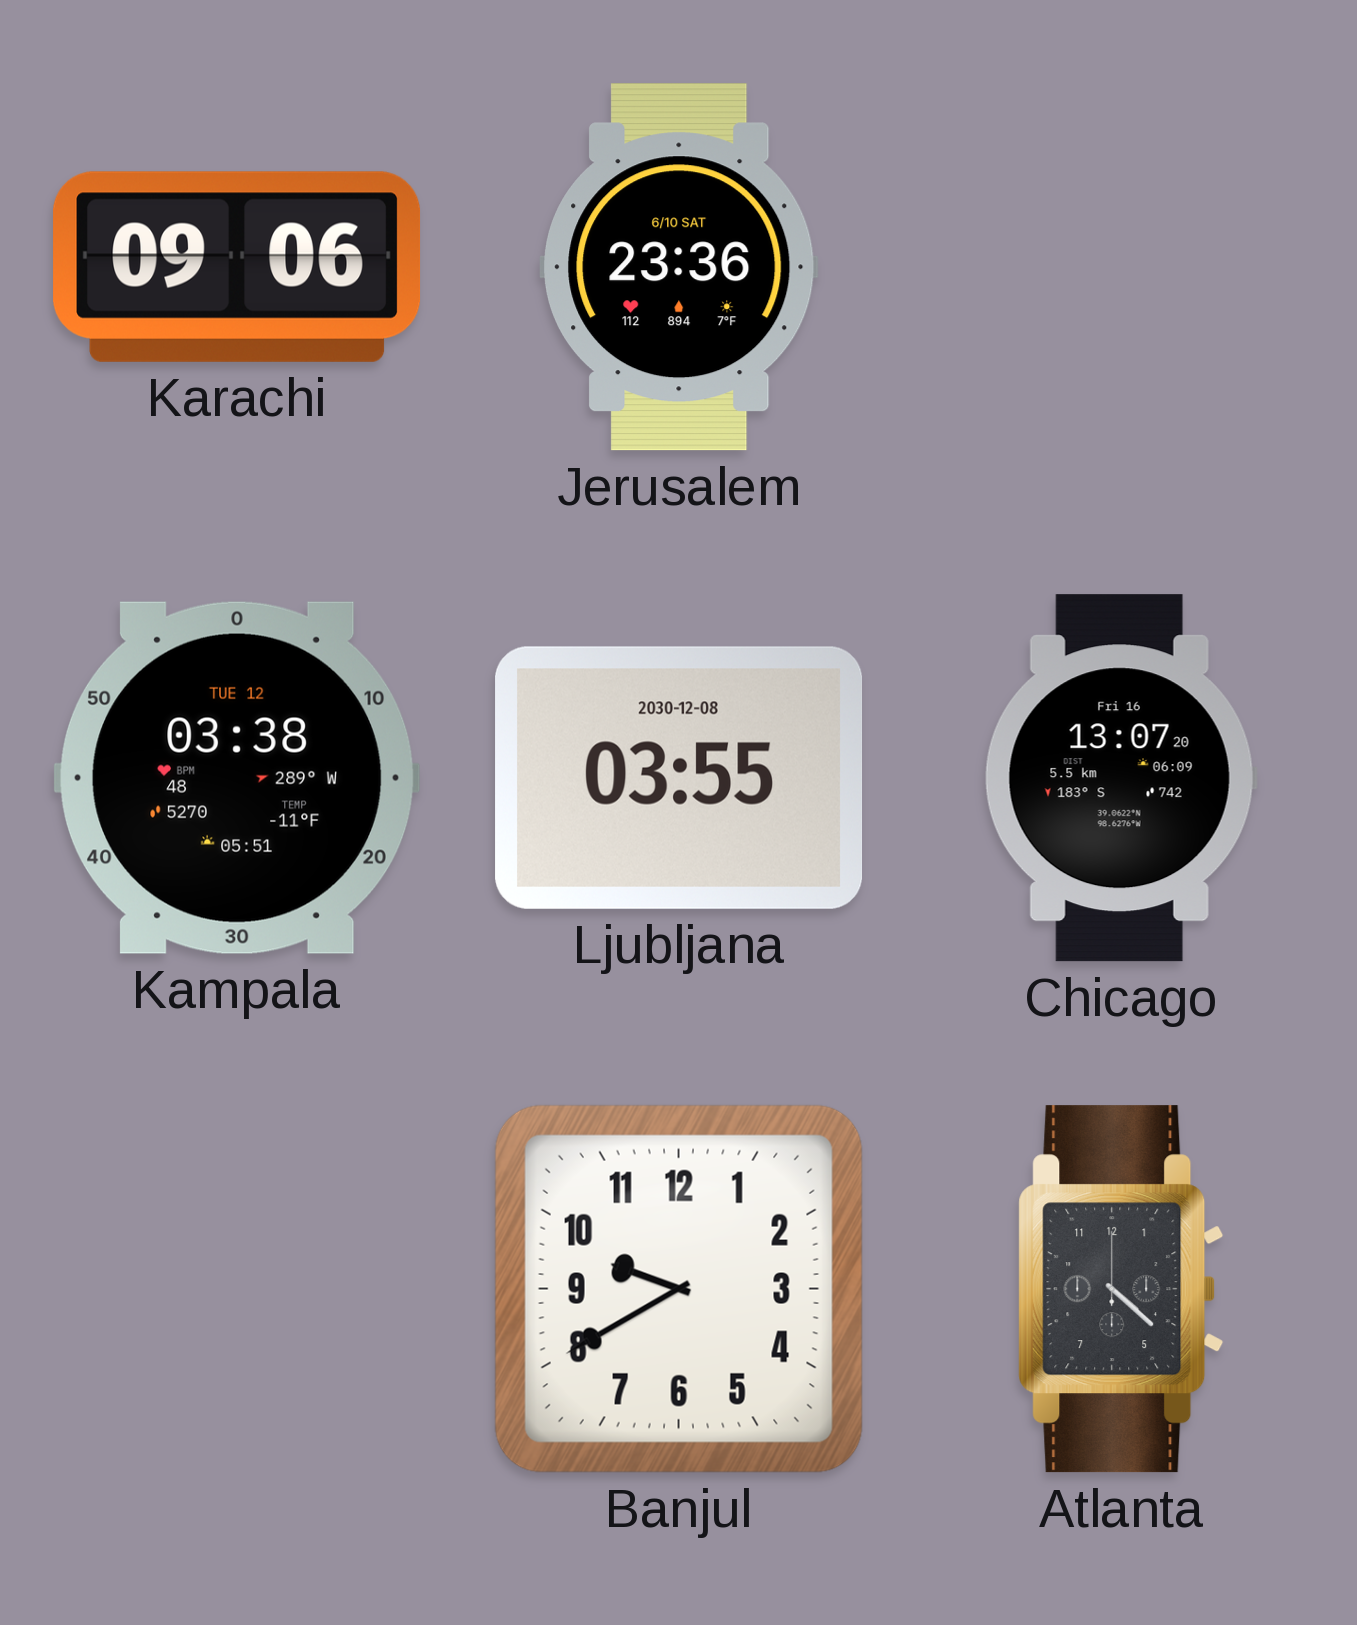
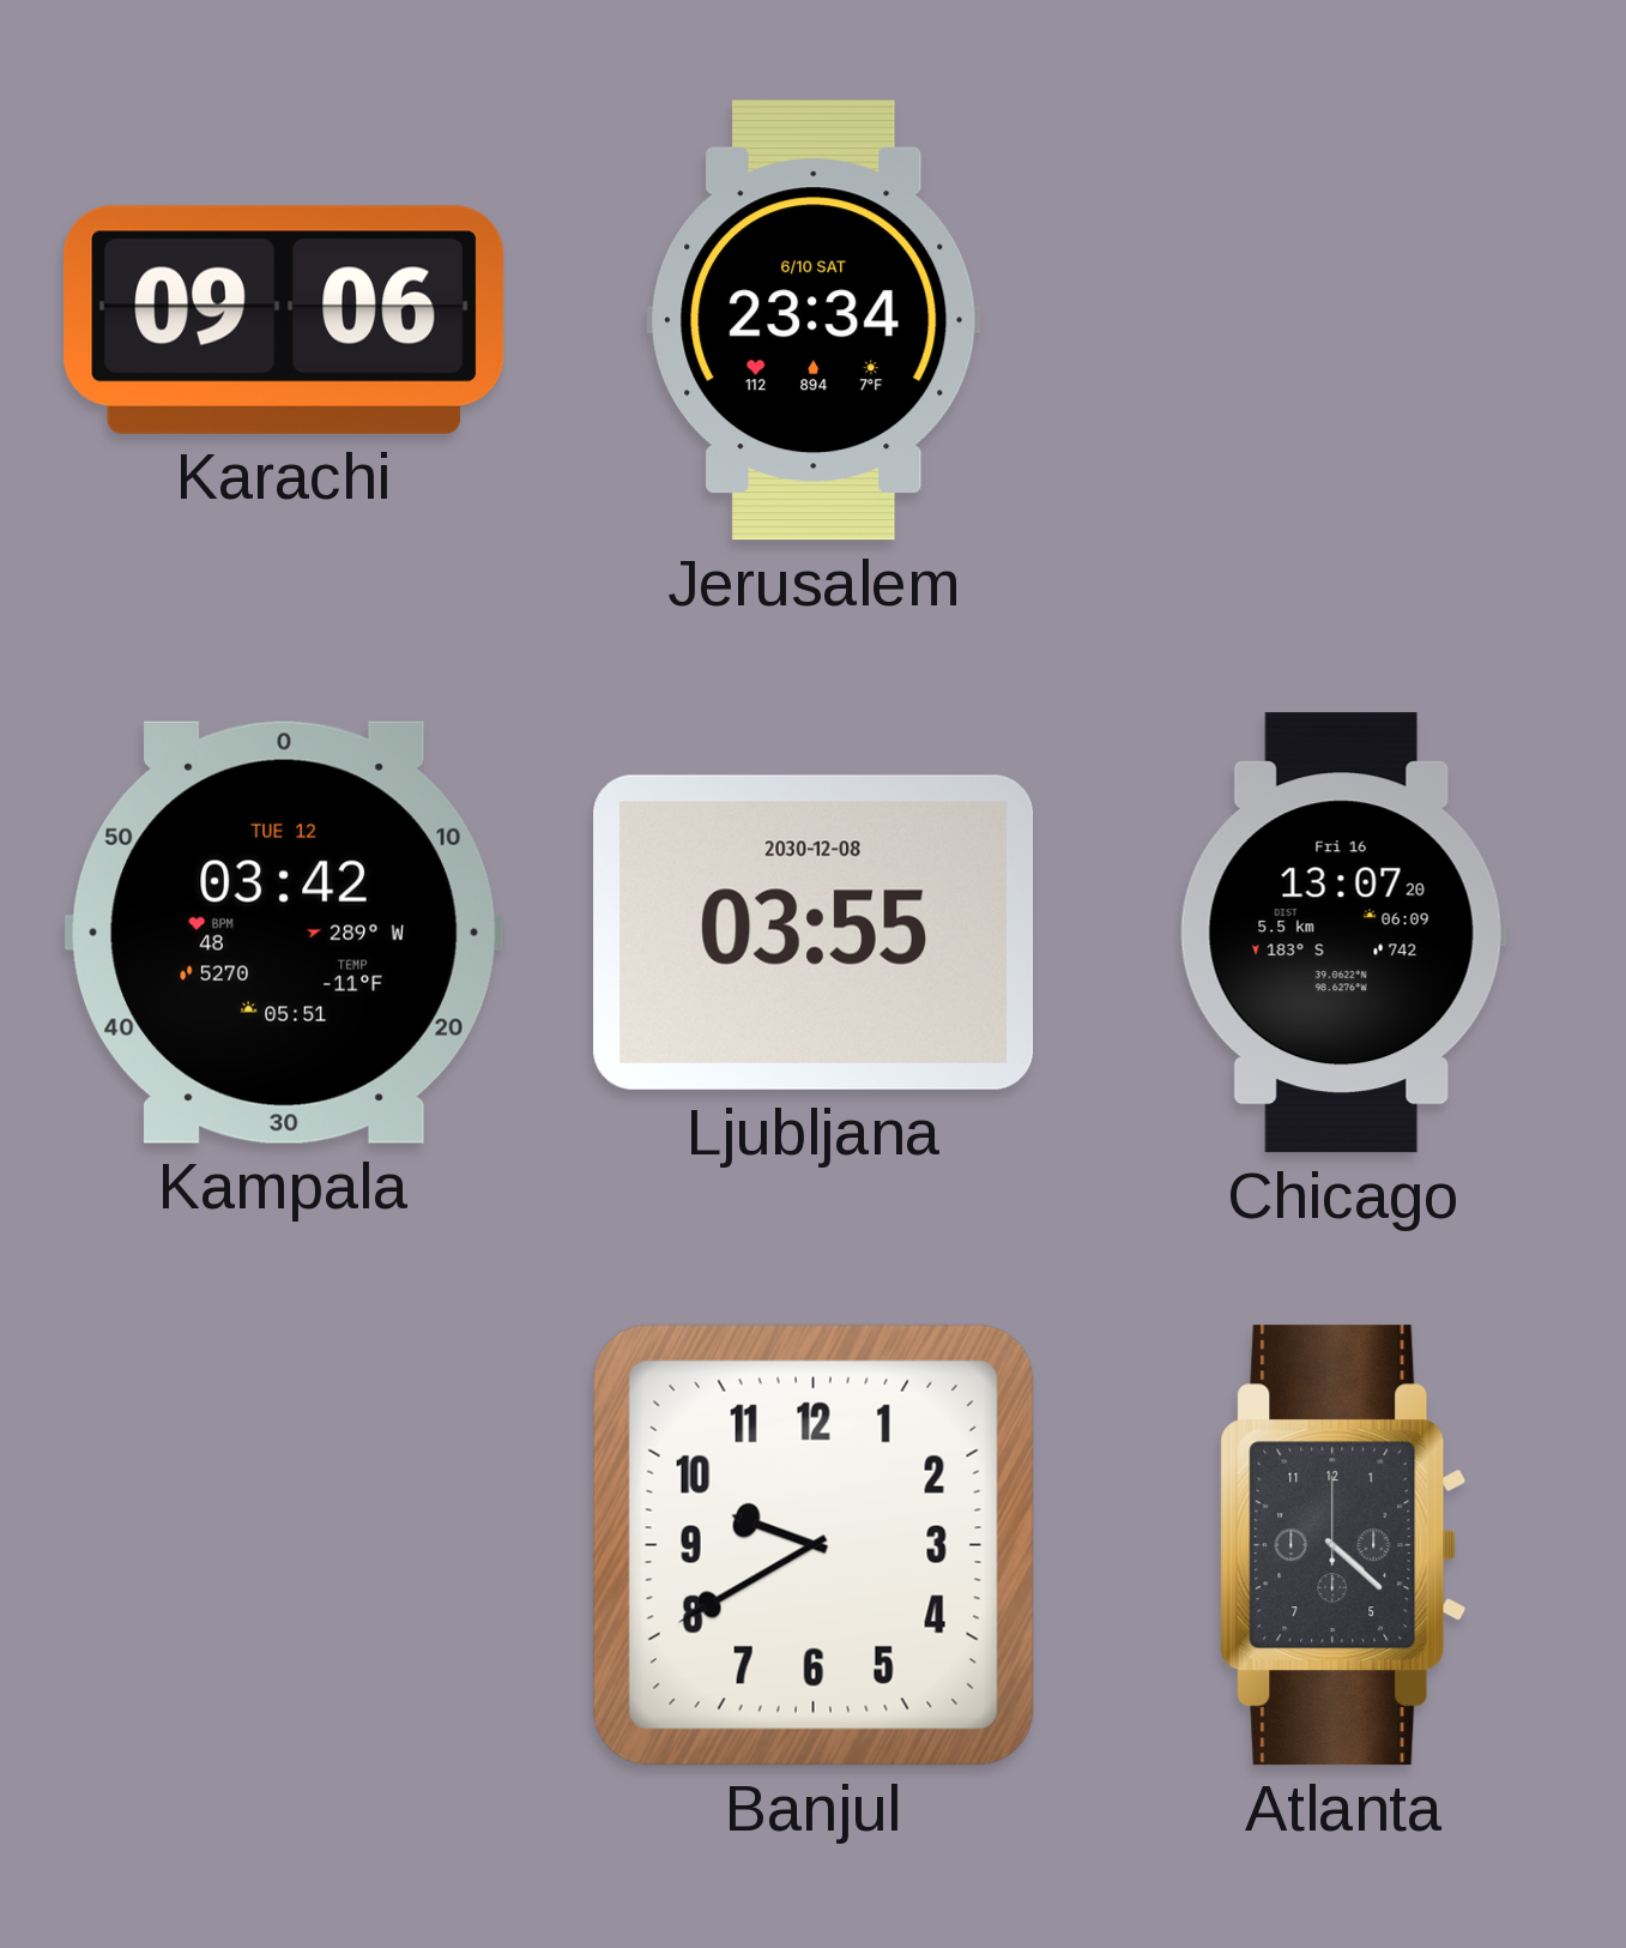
Jerusalem: 23:36 -> 23:34
Kampala: 03:38 -> 03:42
